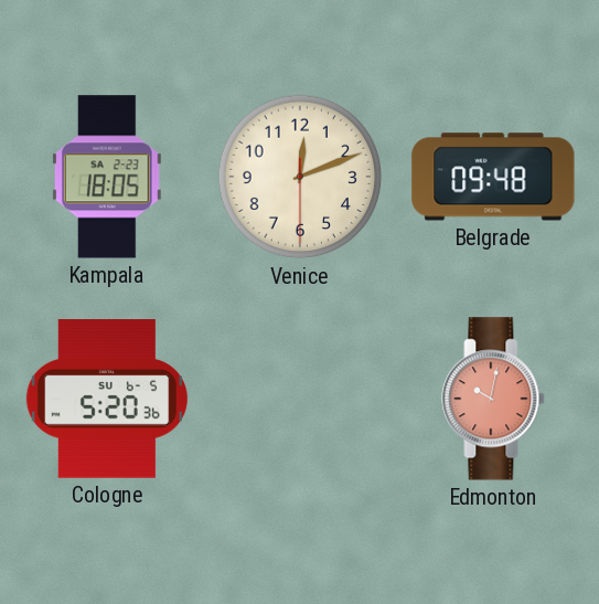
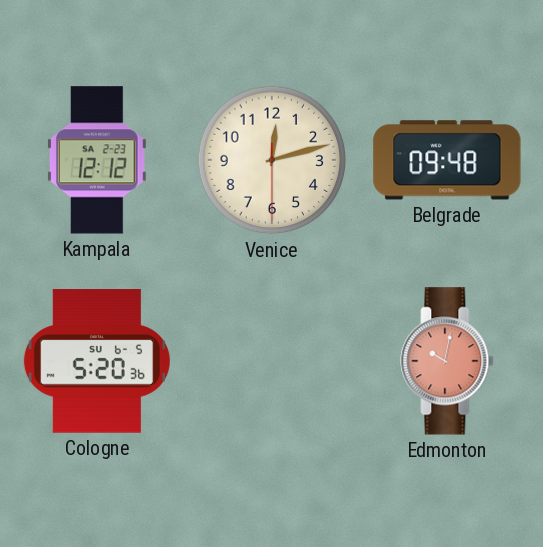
Kampala: 18:05 -> 12:12
Venice: 12:11 -> 12:12
